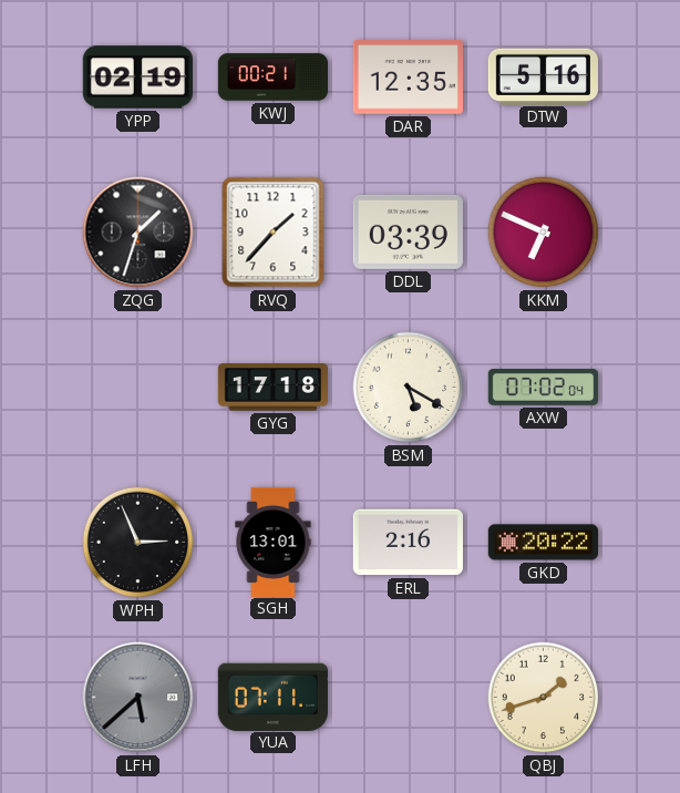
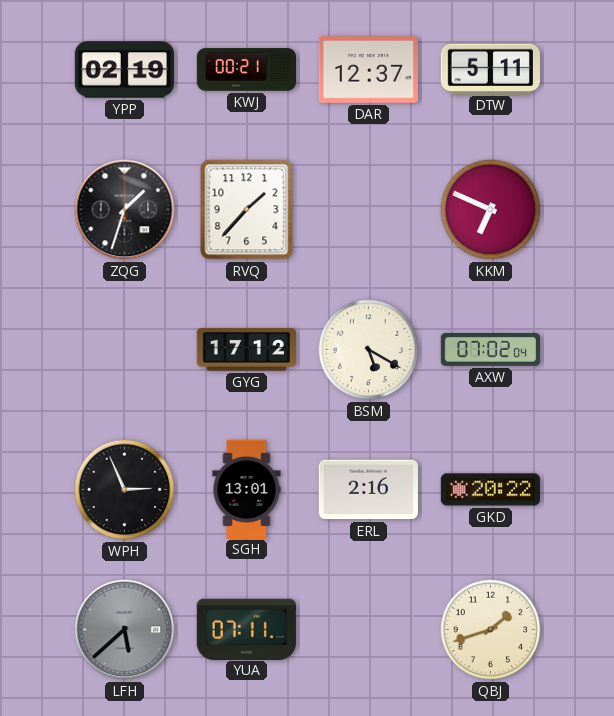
DAR: 12:35 -> 12:37
DTW: 5:16 -> 5:11
DDL: 03:39 -> none
GYG: 17:18 -> 17:12
